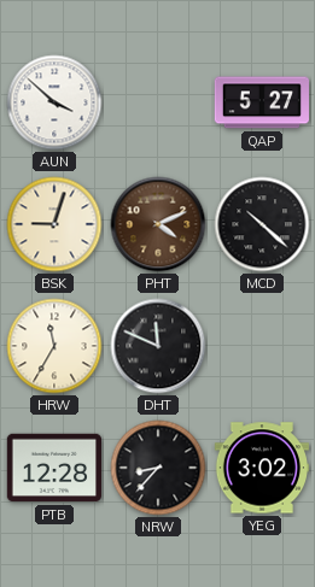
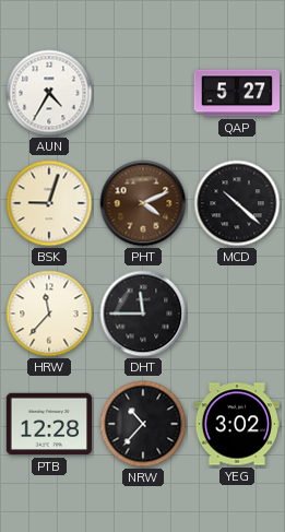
AUN: 3:52 -> 4:35
HRW: 11:35 -> 11:37
DHT: 11:49 -> 11:45
NRW: 8:37 -> 10:37
